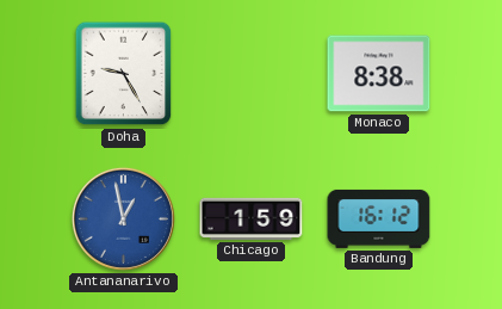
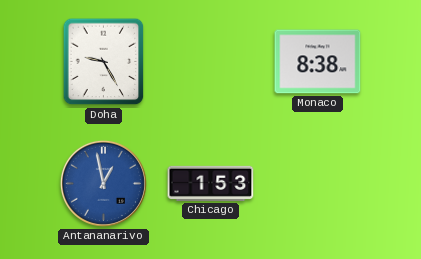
Chicago: 1:59 -> 1:53
Bandung: 16:12 -> none
